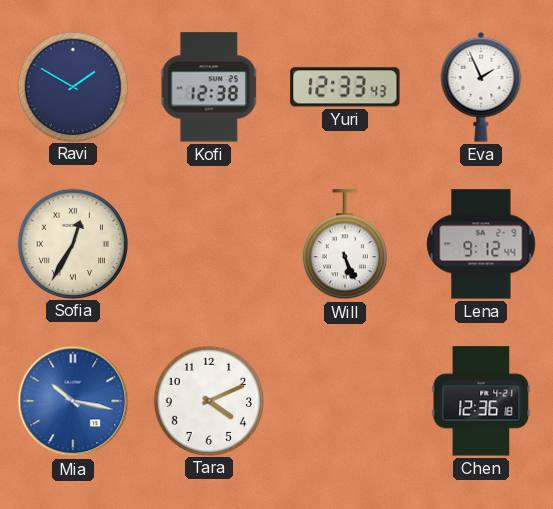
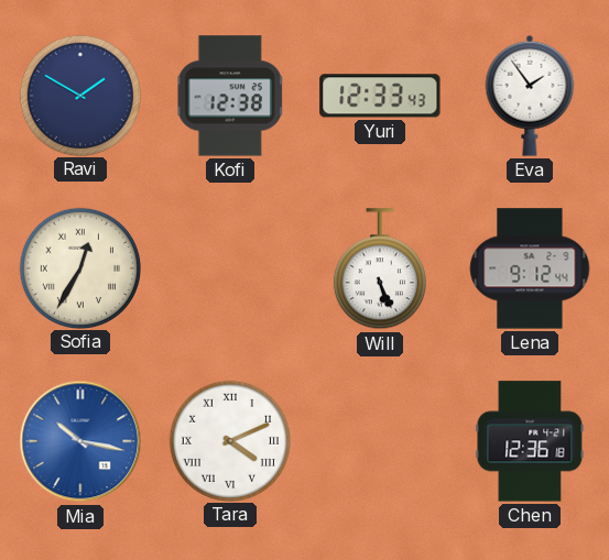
Eva: 1:56 -> 1:54
Tara numerals: Arabic -> Roman
